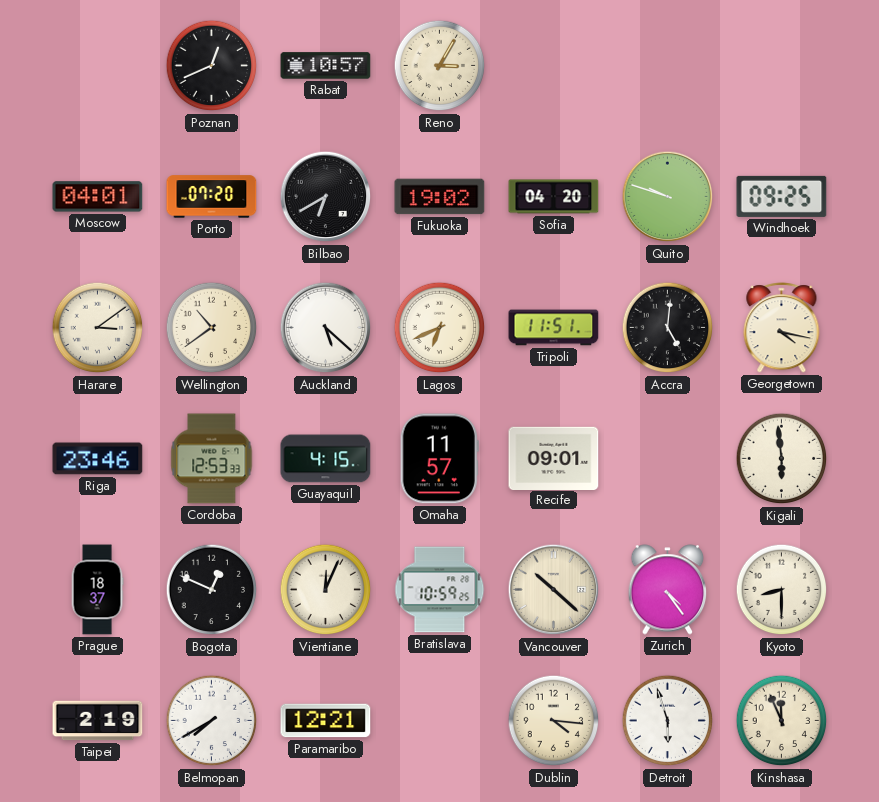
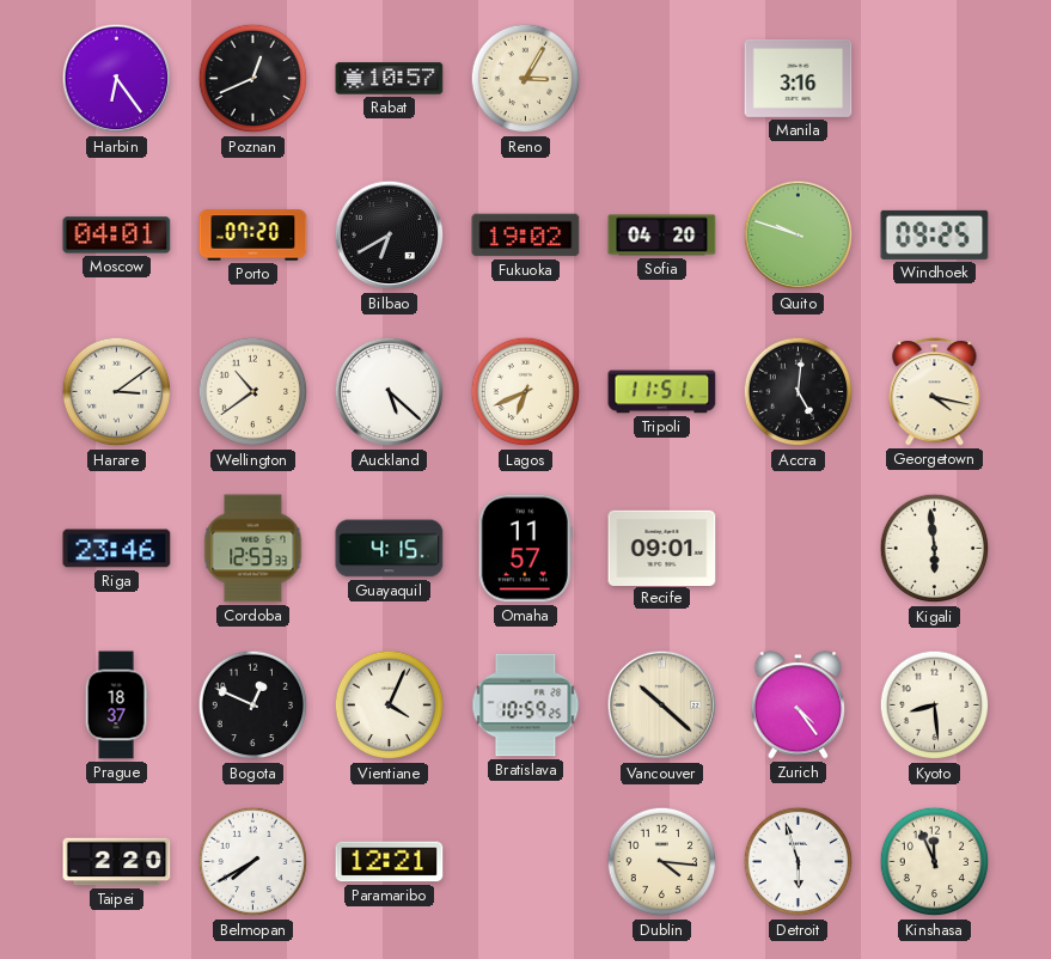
Harbin: none -> 6:24
Manila: none -> 3:16
Vientiane: 12:04 -> 4:04
Kyoto: 8:30 -> 8:29
Taipei: 2:19 -> 2:20
